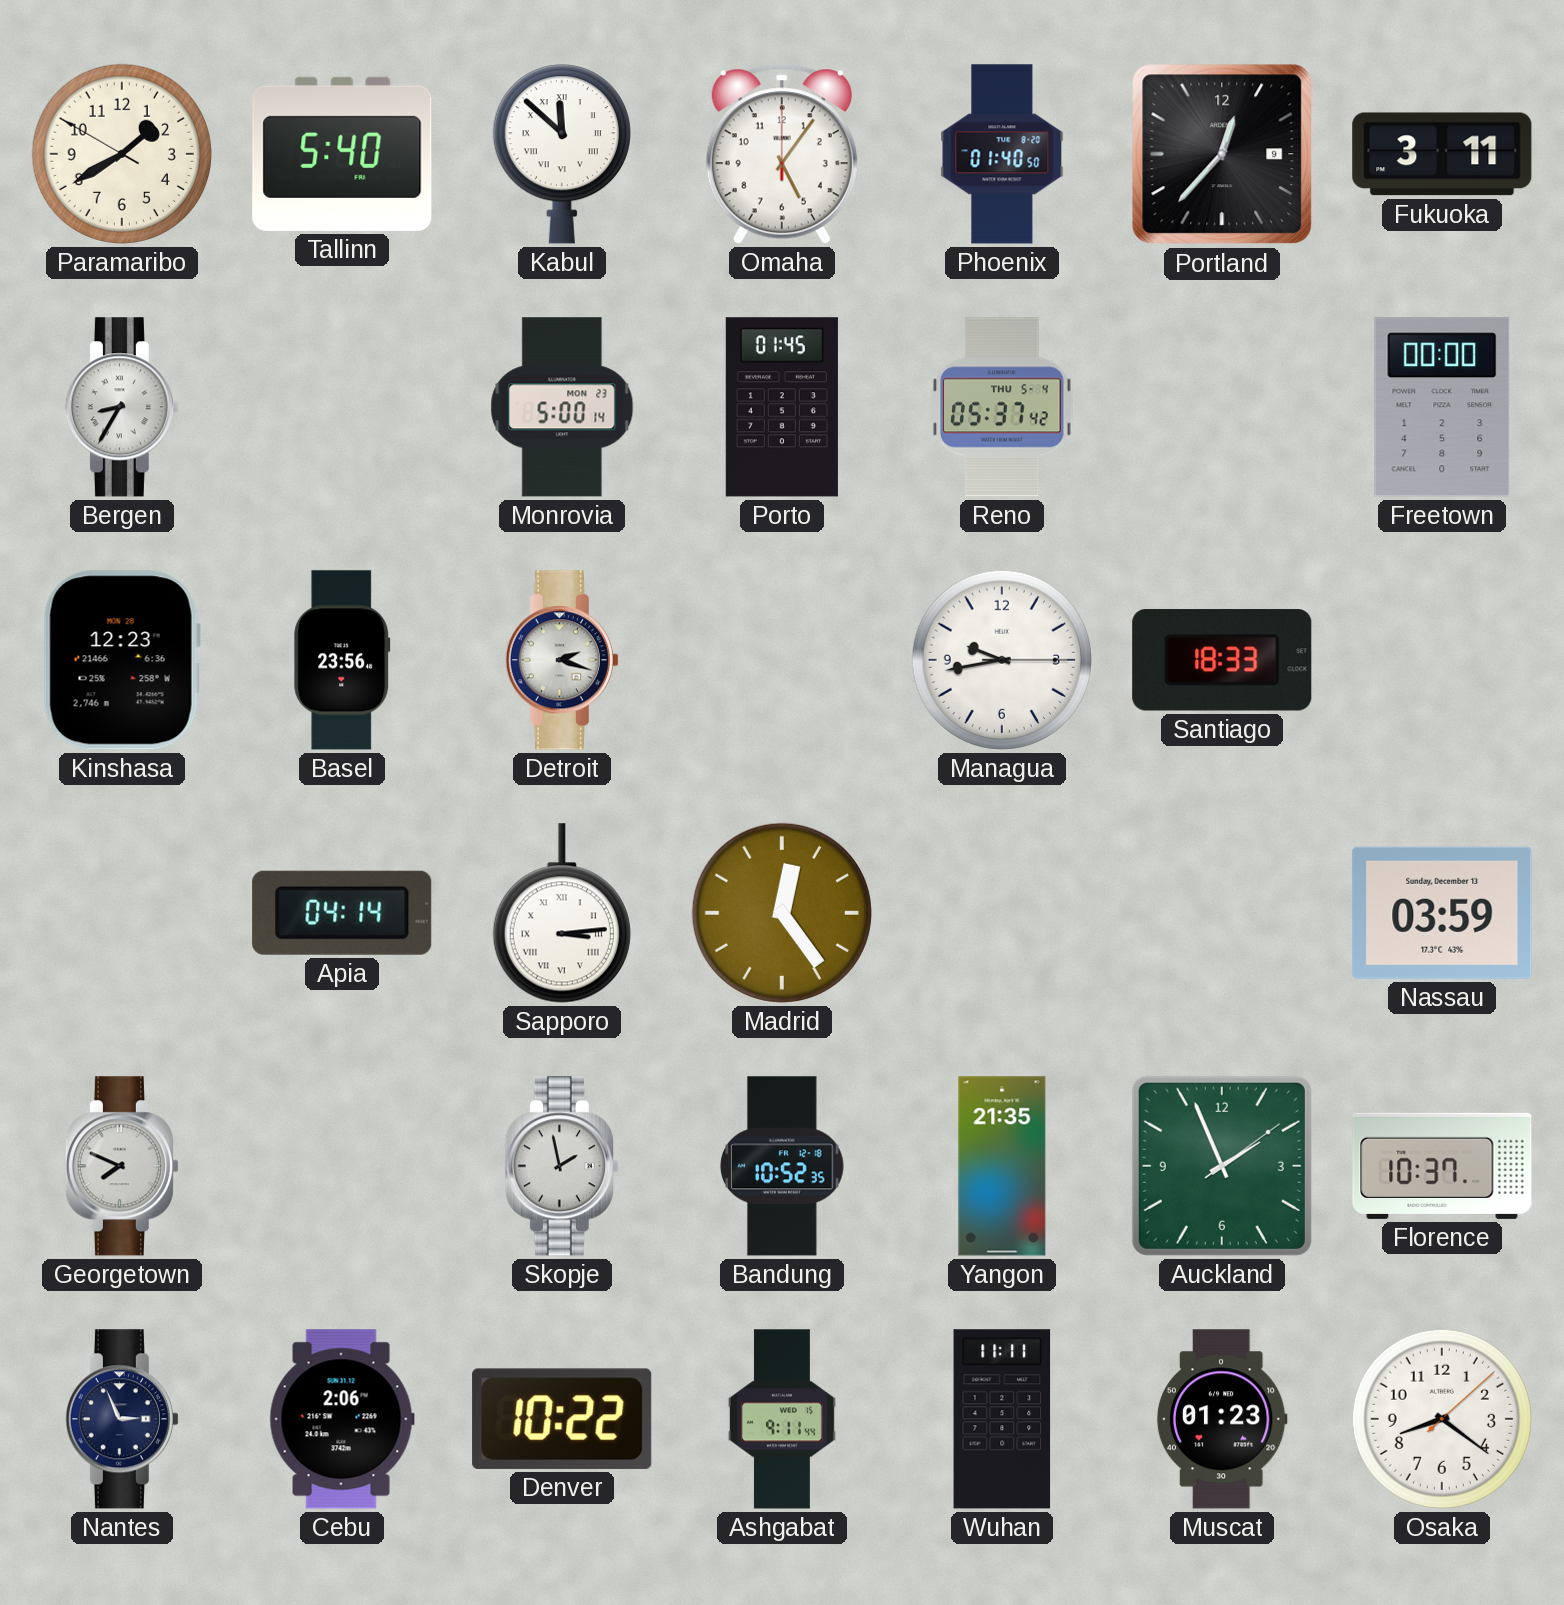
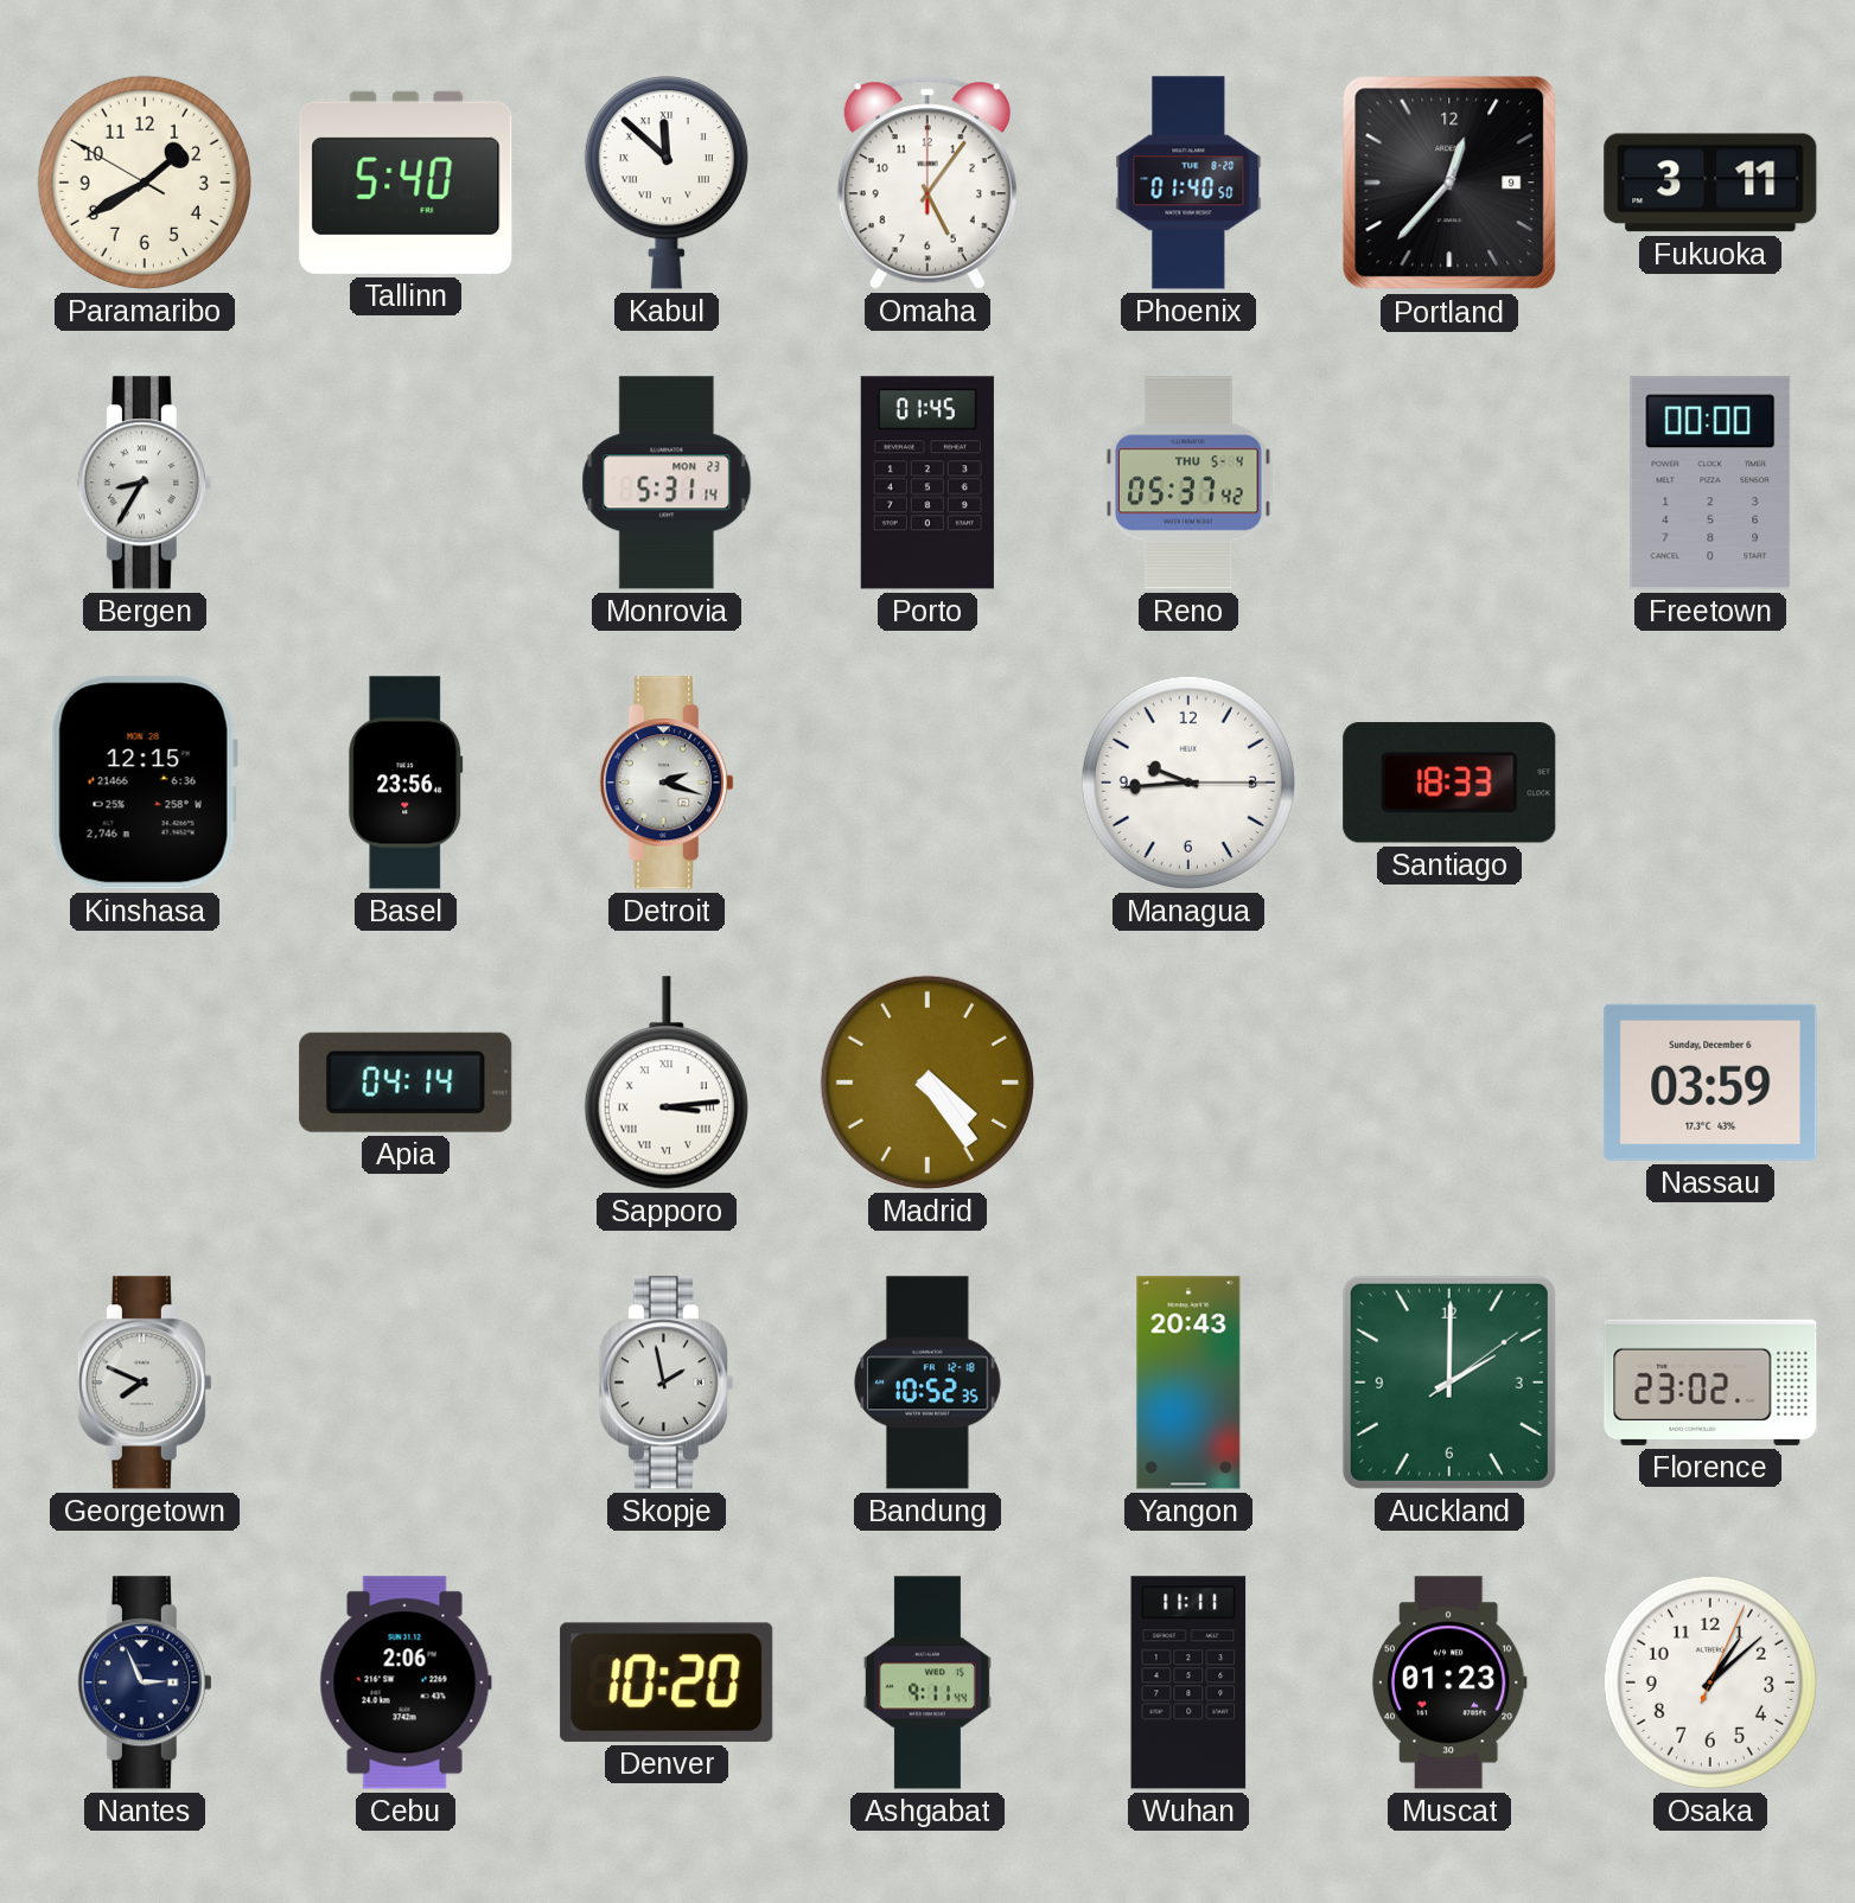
Monrovia: 5:00 -> 5:31
Kinshasa: 12:23 -> 12:15
Managua: 9:43 -> 9:44
Madrid: 12:24 -> 4:24
Nassau date: Sunday, December 13 -> Sunday, December 6
Yangon: 21:35 -> 20:43
Auckland: 1:56 -> 2:00
Florence: 10:37 -> 23:02
Denver: 10:22 -> 10:20
Osaka: 8:21 -> 1:08
